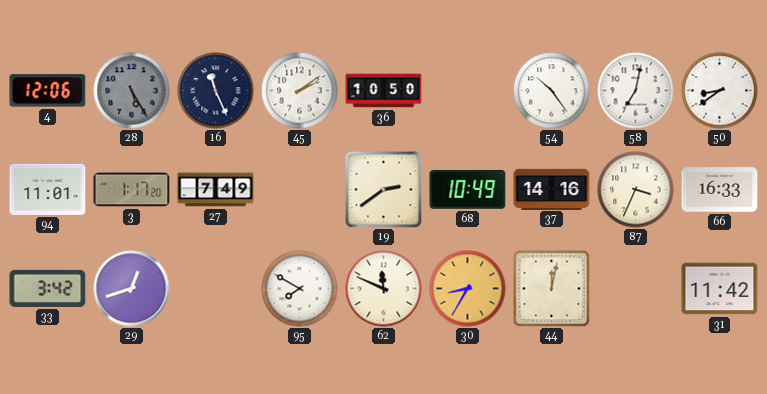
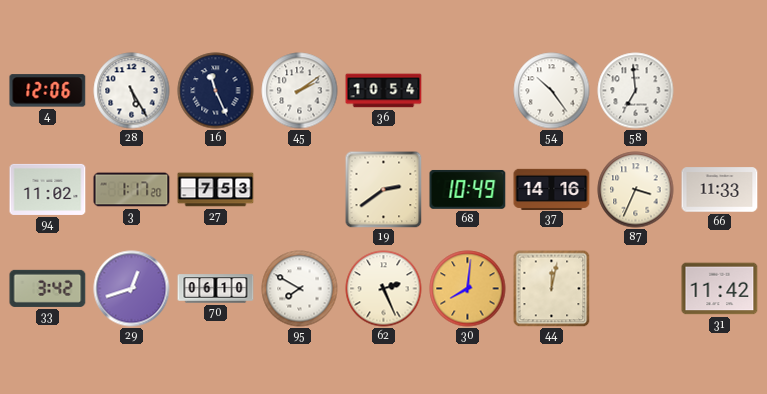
28 dial: grey -> white
36: 10:50 -> 10:54
58: 7:02 -> 6:59
50: 8:39 -> none
94: 11:01 -> 11:02
27: 7:49 -> 7:53
66: 16:33 -> 11:33
70: none -> 06:10
62: 11:49 -> 2:26
30: 8:35 -> 8:01
